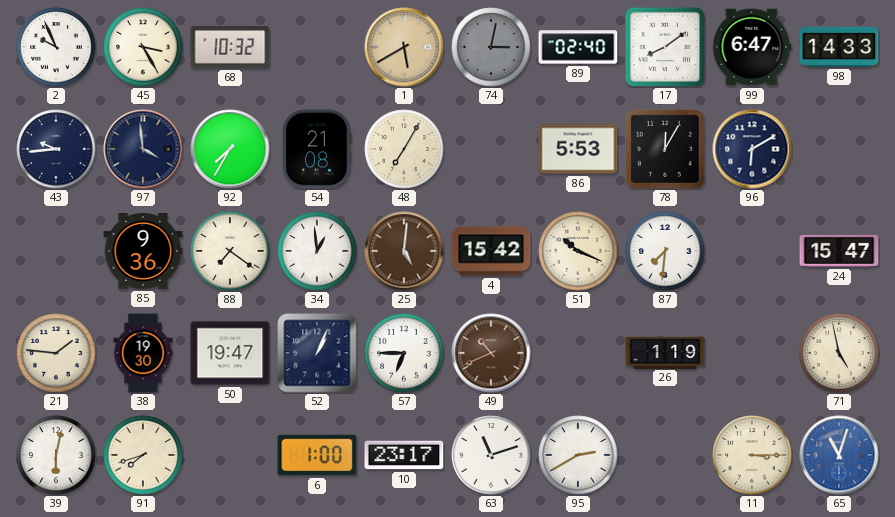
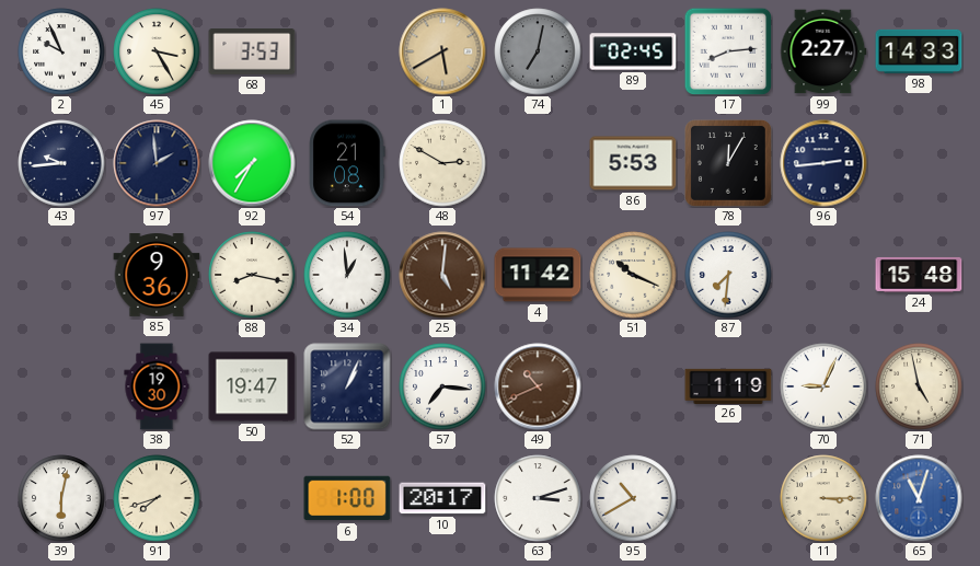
68: 10:32 -> 3:53
74: 3:02 -> 7:02
89: 02:40 -> 02:45
17: 8:09 -> 8:14
99: 6:47 -> 2:27
97: 3:59 -> 1:59
48: 7:05 -> 2:50
96: 6:10 -> 2:44
88: 7:21 -> 8:17
4: 15:42 -> 11:42
24: 15:47 -> 15:48
21: 1:46 -> none
57: 6:45 -> 7:16
70: none -> 9:04
10: 23:17 -> 20:17
63: 11:12 -> 3:12
95: 2:40 -> 10:40
